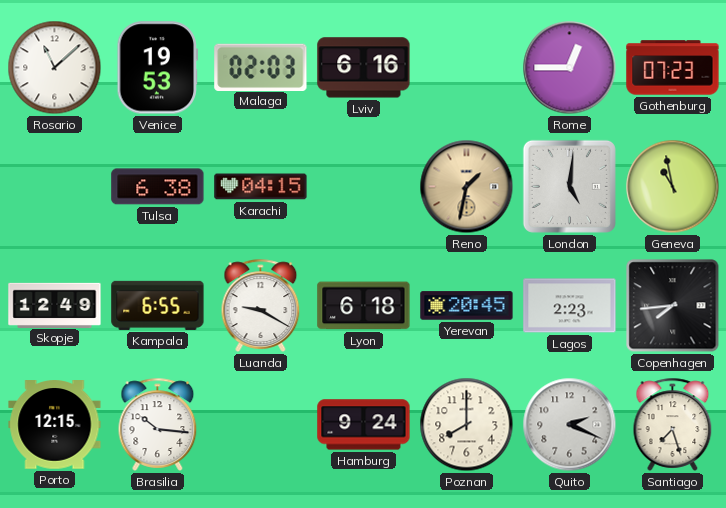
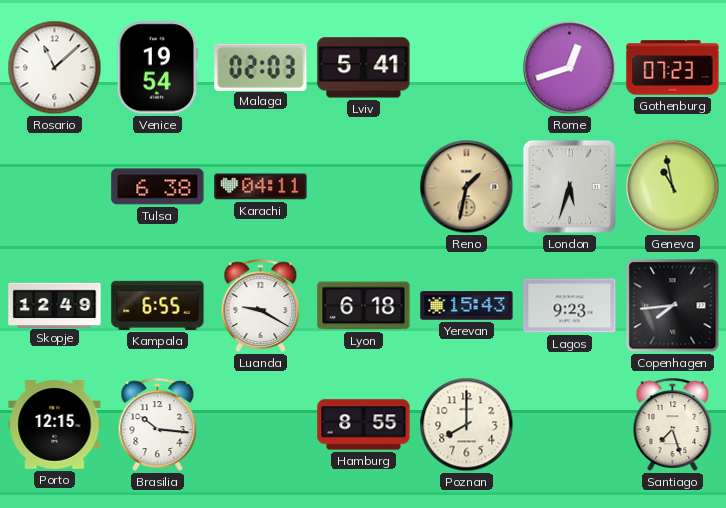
Venice: 19:53 -> 19:54
Lviv: 6:16 -> 5:41
Rome: 12:45 -> 12:42
Karachi: 04:15 -> 04:11
London: 5:01 -> 5:33
Yerevan: 20:45 -> 15:43
Lagos: 2:23 -> 9:23
Hamburg: 9:24 -> 8:55
Quito: 2:19 -> none
